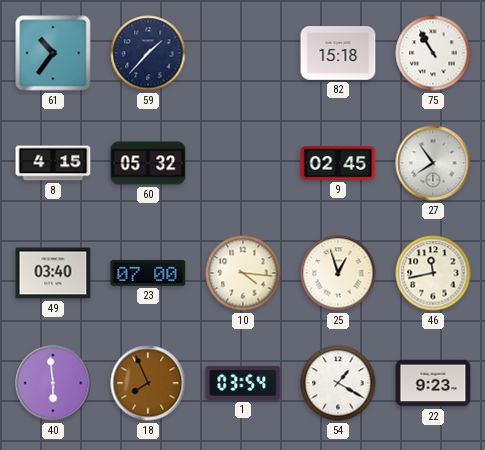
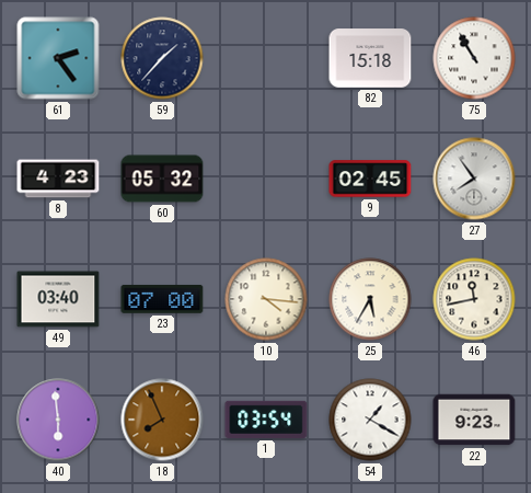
61: 10:36 -> 2:24
8: 4:15 -> 4:23
25: 12:57 -> 5:35
